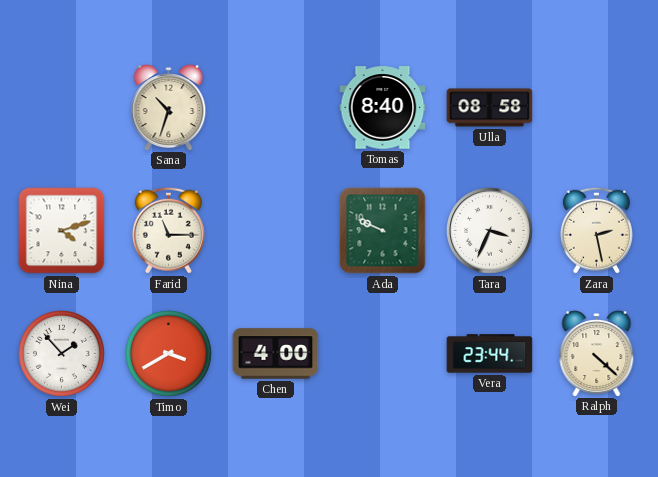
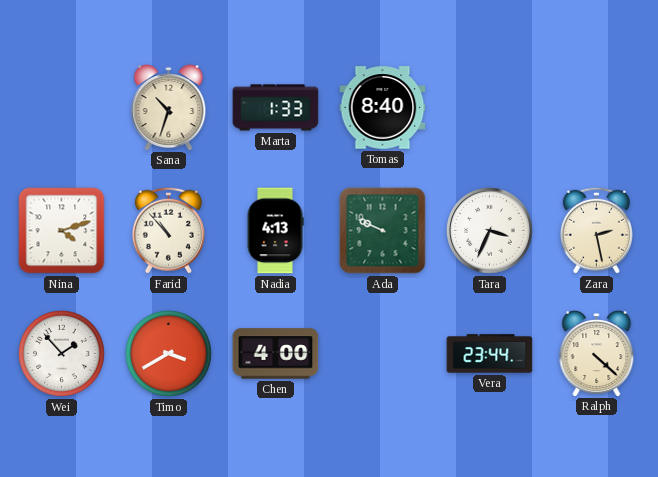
Marta: none -> 1:33
Ulla: 08:58 -> none
Farid: 11:15 -> 10:53
Nadia: none -> 4:13
